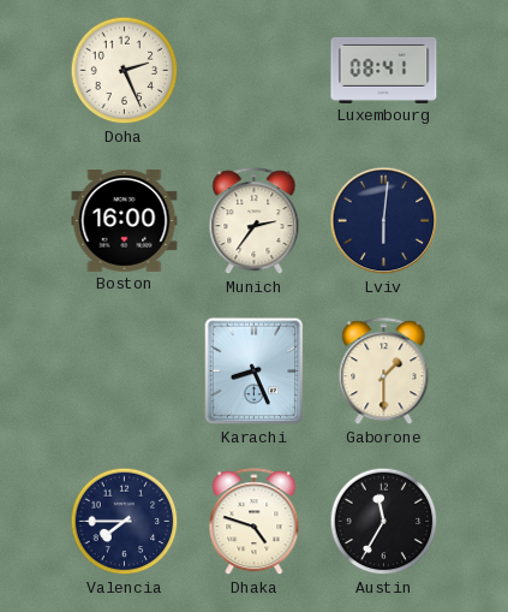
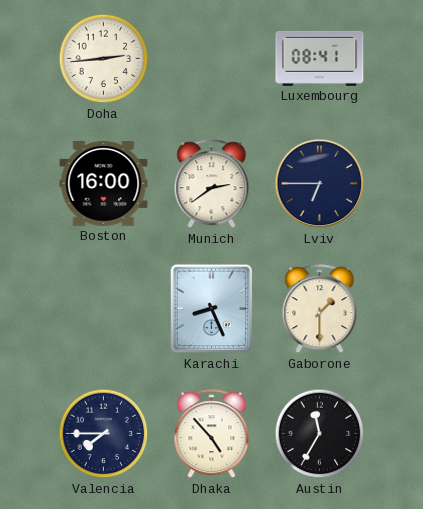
Doha: 2:26 -> 2:44
Munich: 2:36 -> 2:39
Lviv: 6:01 -> 6:45
Dhaka: 4:48 -> 4:53
